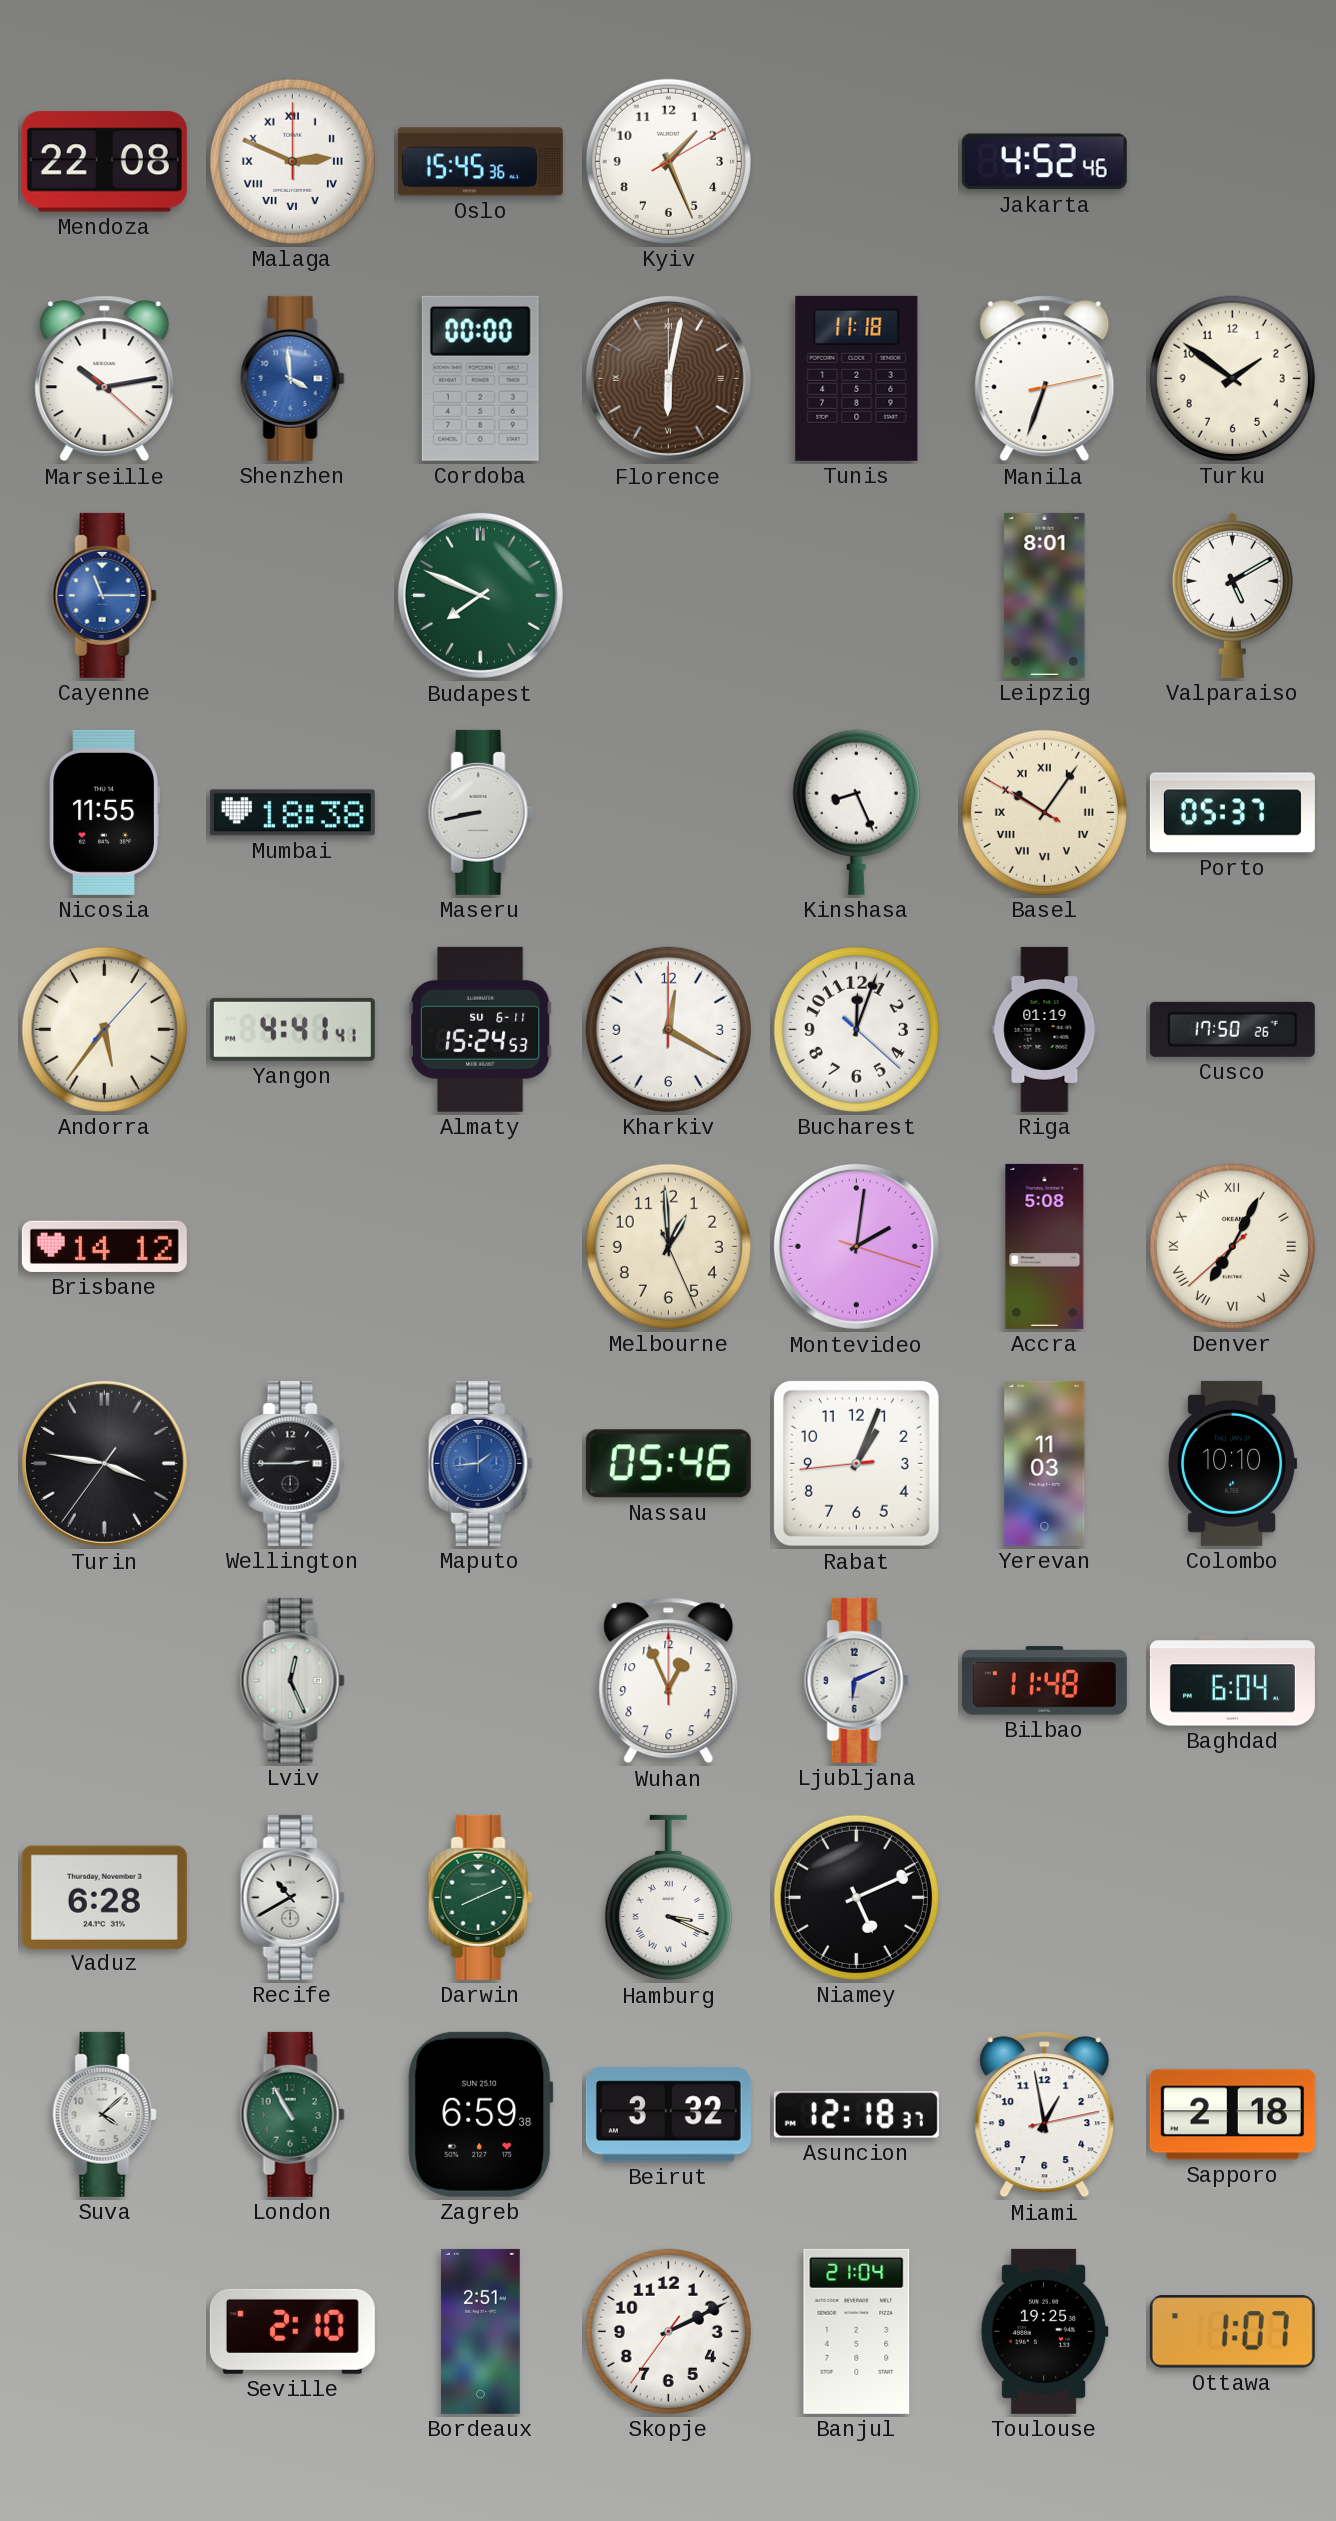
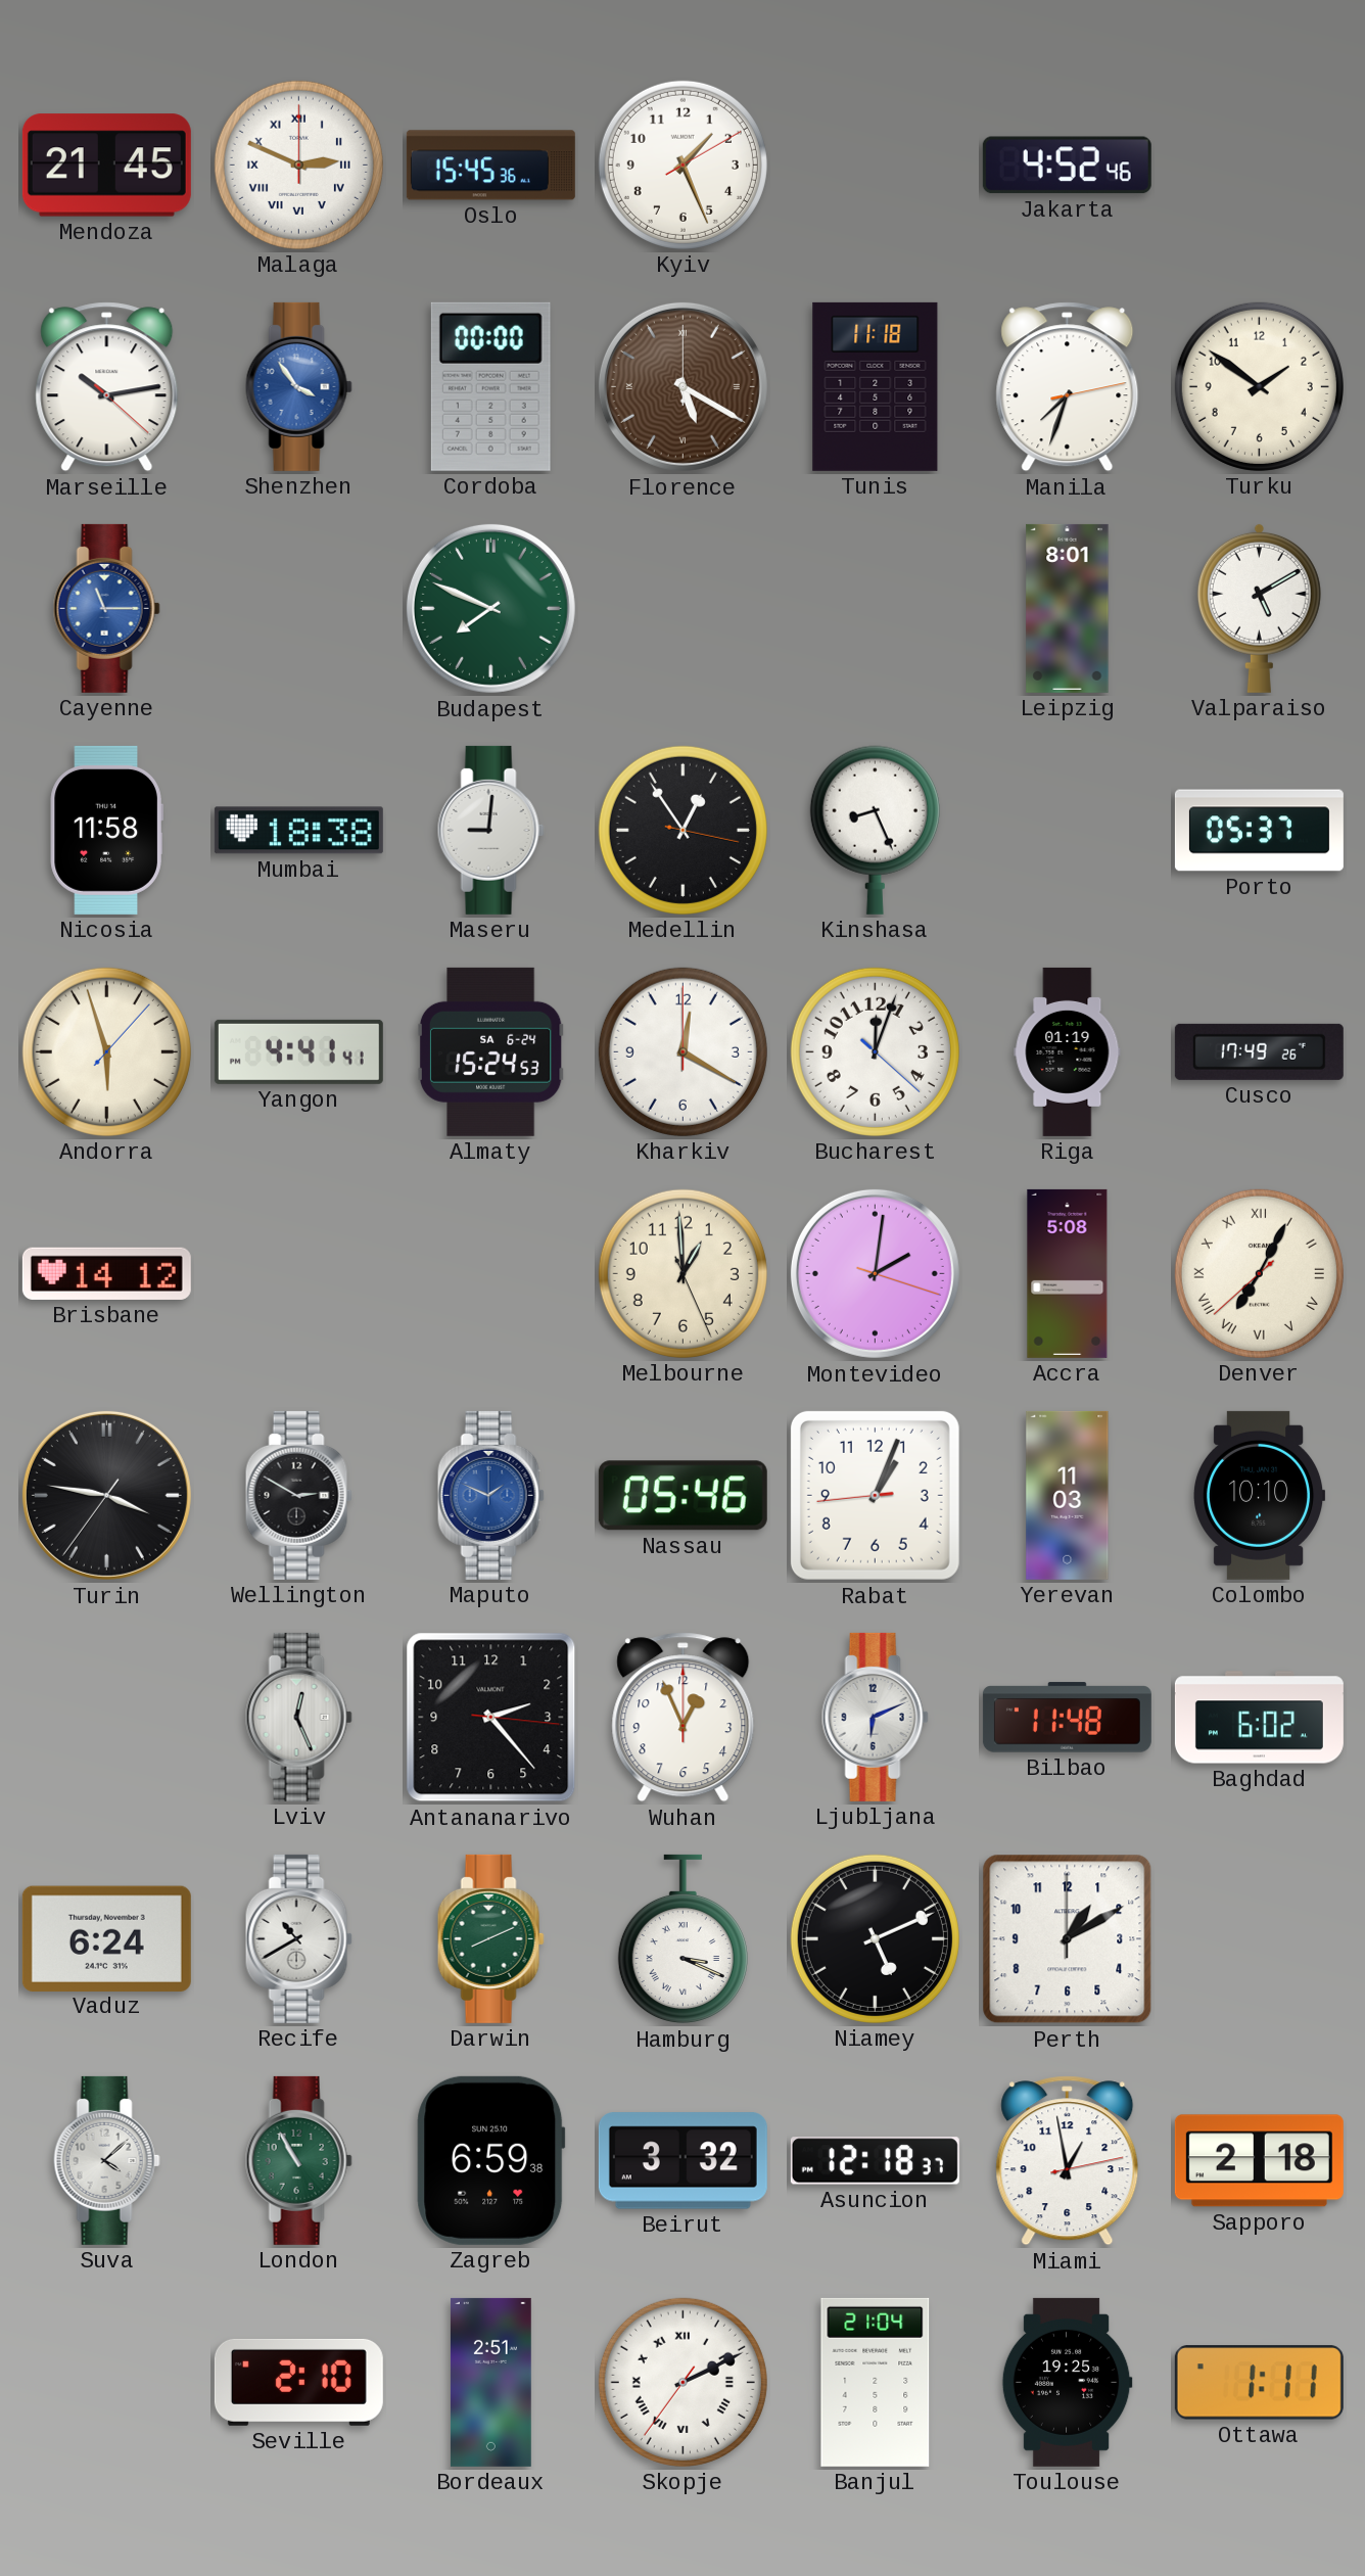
Mendoza: 22:08 -> 21:45
Shenzhen: 3:59 -> 3:54
Florence: 6:02 -> 5:20
Manila: 6:33 -> 7:33
Nicosia: 11:55 -> 11:58
Maseru: 8:43 -> 9:01
Medellin: none -> 12:54
Basel: 10:05 -> none
Andorra: 5:36 -> 5:57
Almaty date: SU 6-11 -> SA 6-24
Cusco: 17:50 -> 17:49
Wellington: 2:45 -> 2:50
Maputo: 1:44 -> 1:49
Antananarivo: none -> 2:23
Baghdad: 6:04 -> 6:02
Vaduz: 6:28 -> 6:24
Perth: none -> 1:10
Skopje numerals: Arabic -> Roman
Ottawa: 1:07 -> 1:11
